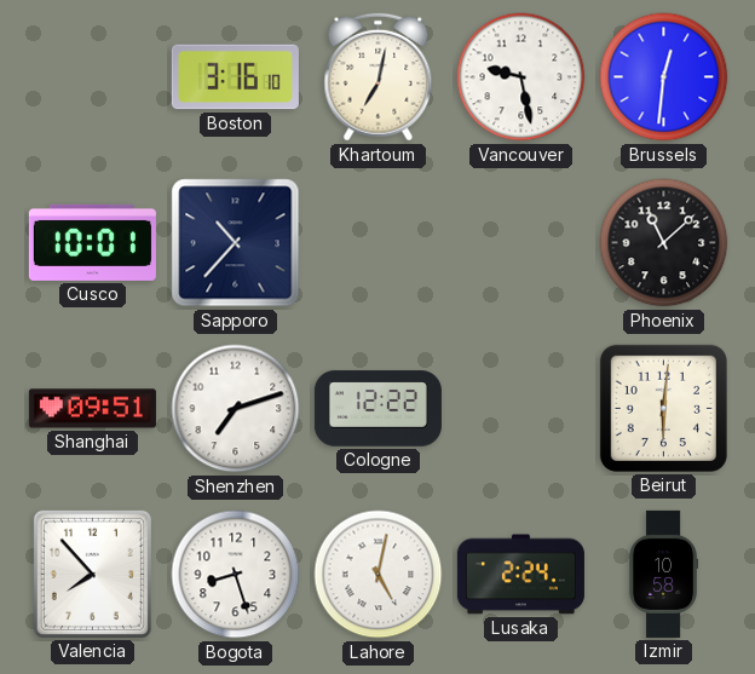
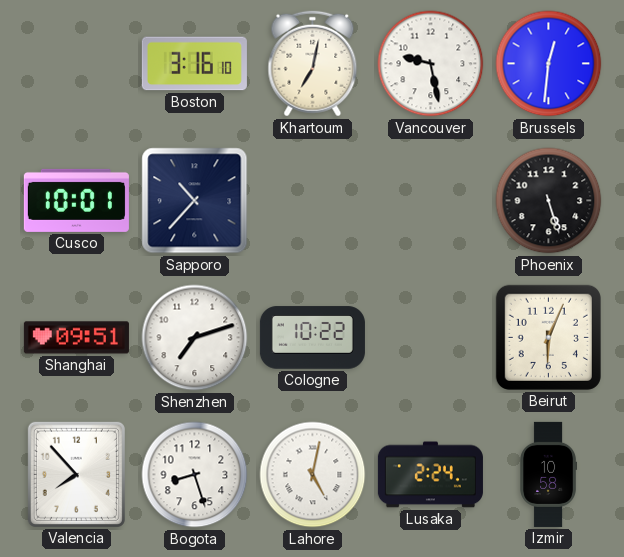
Phoenix: 11:08 -> 5:27
Cologne: 12:22 -> 10:22
Beirut: 6:01 -> 6:04
